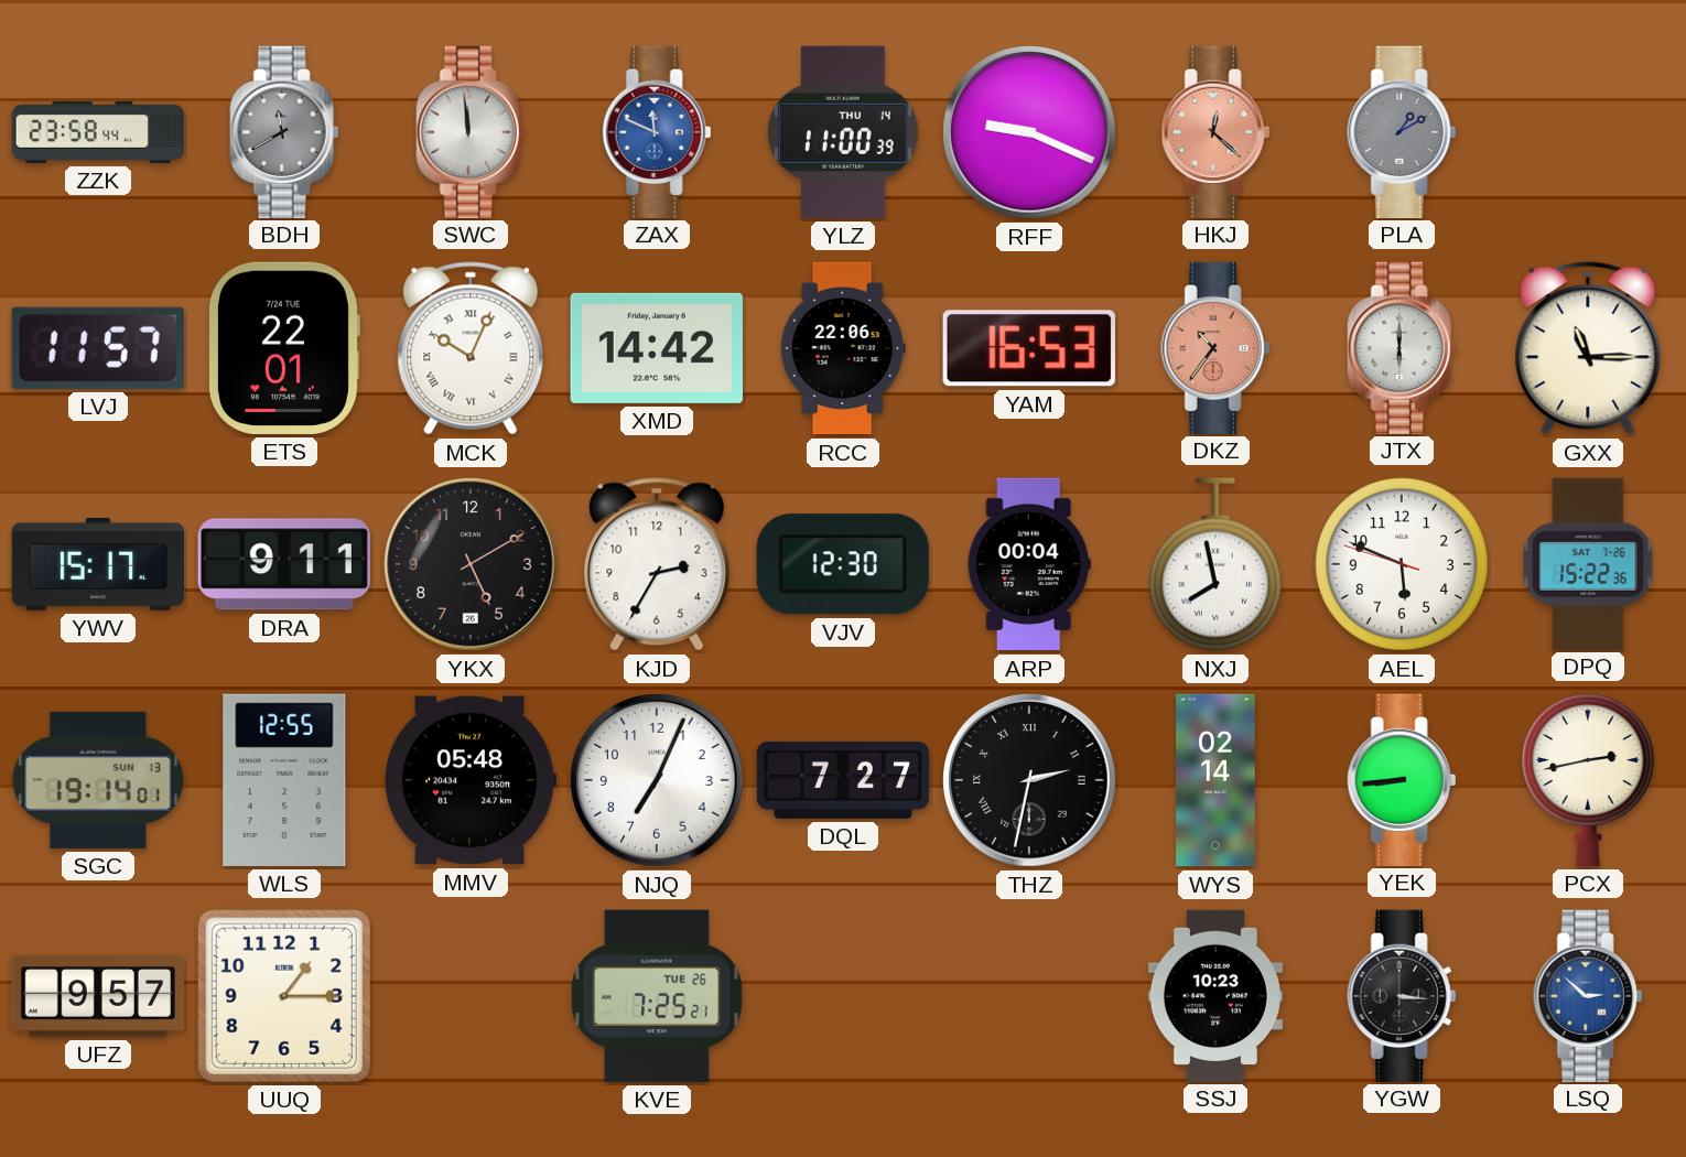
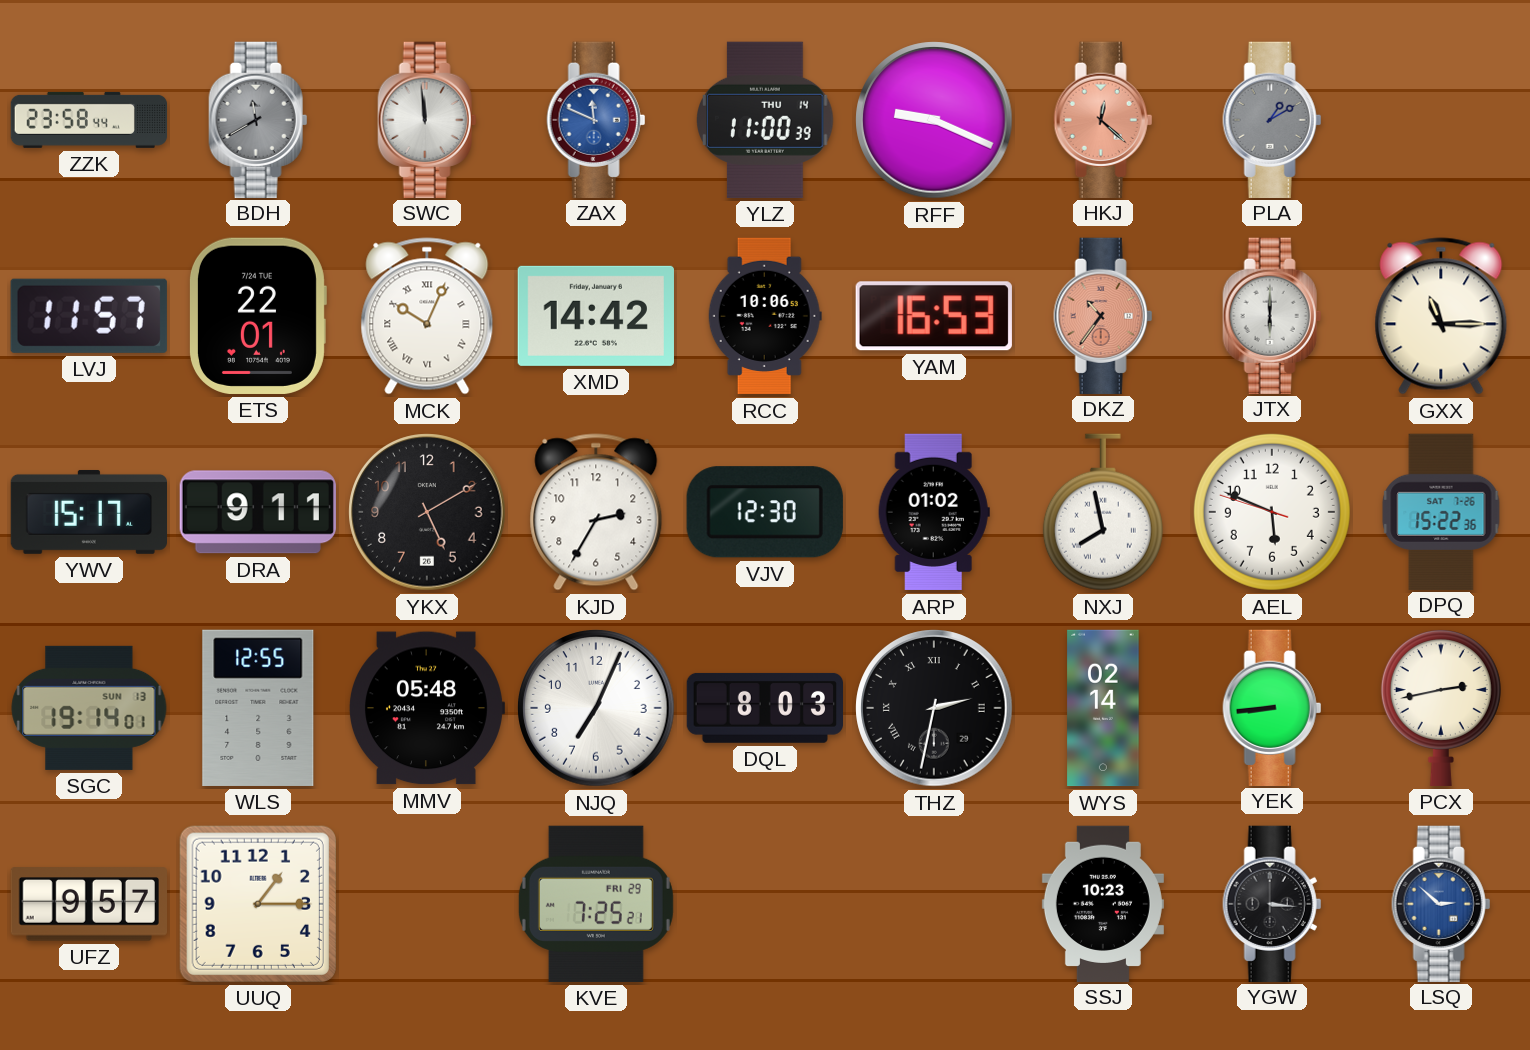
RCC: 22:06 -> 10:06
ARP: 00:04 -> 01:02
DQL: 7:27 -> 8:03
KVE date: TUE 26 -> FRI 29
